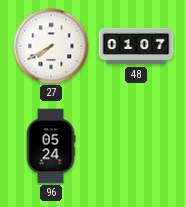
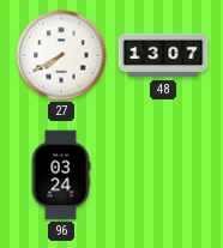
48: 01:07 -> 13:07
96: 05:24 -> 03:24
